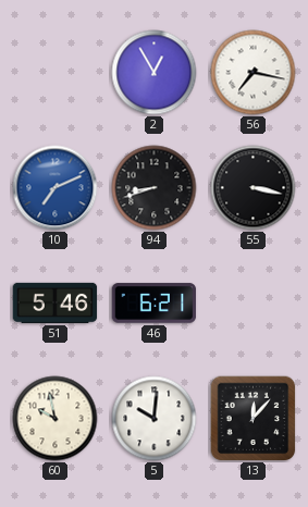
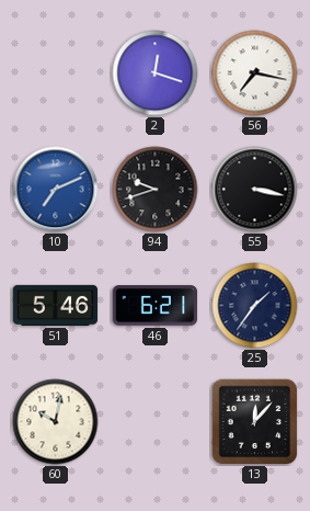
2: 12:55 -> 12:18
94: 8:42 -> 9:42
25: none -> 1:36
60: 9:58 -> 10:02
5: 10:01 -> none
